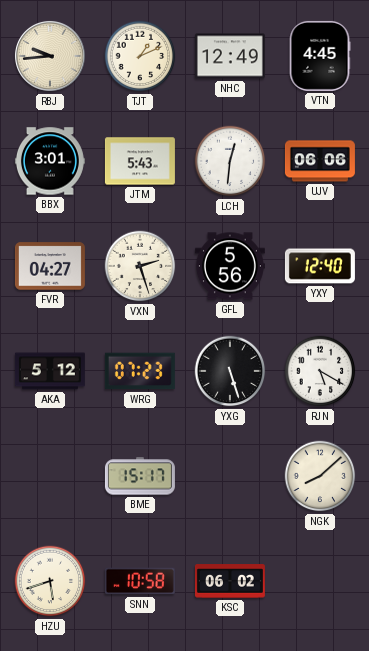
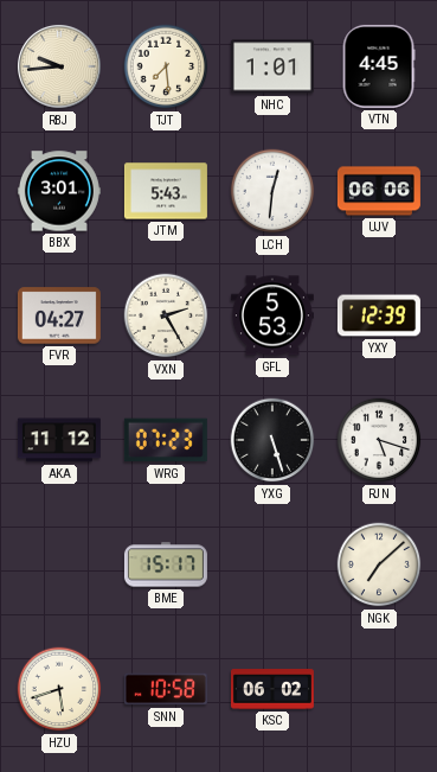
TJT: 1:11 -> 7:29
NHC: 12:49 -> 1:01
VXN: 2:27 -> 2:25
GFL: 5:56 -> 5:53
YXY: 12:40 -> 12:39
AKA: 5:12 -> 11:12
RJN: 5:20 -> 5:18
NGK: 8:08 -> 7:08
